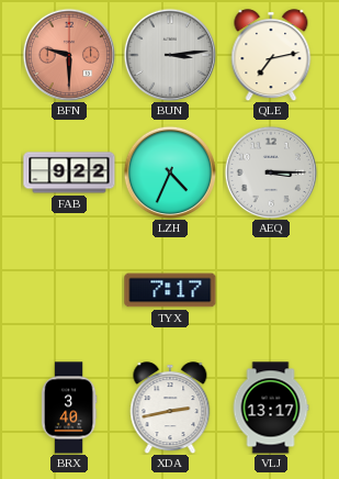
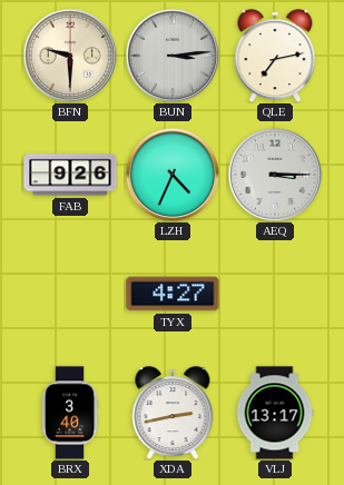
BFN dial: salmon -> cream
FAB: 9:22 -> 9:26
TYX: 7:17 -> 4:27
